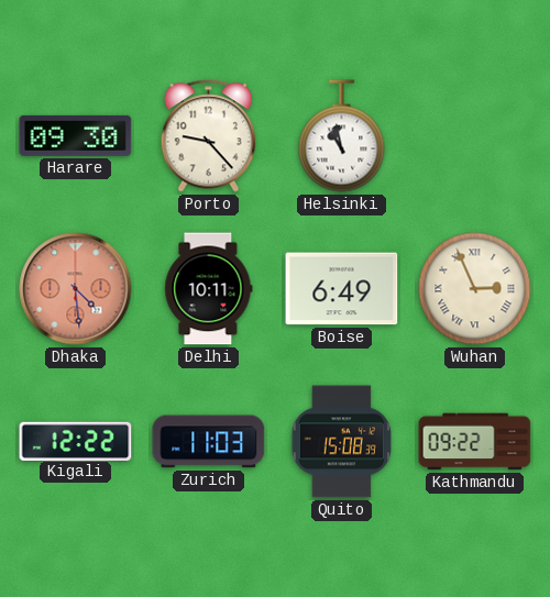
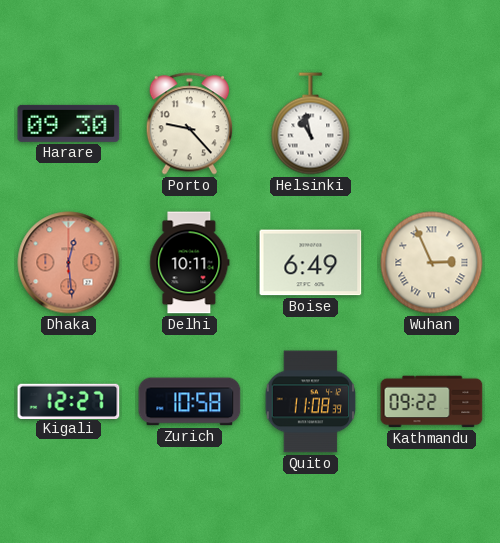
Dhaka: 4:29 -> 12:29
Kigali: 12:22 -> 12:27
Zurich: 11:03 -> 10:58
Quito: 15:08 -> 11:08
